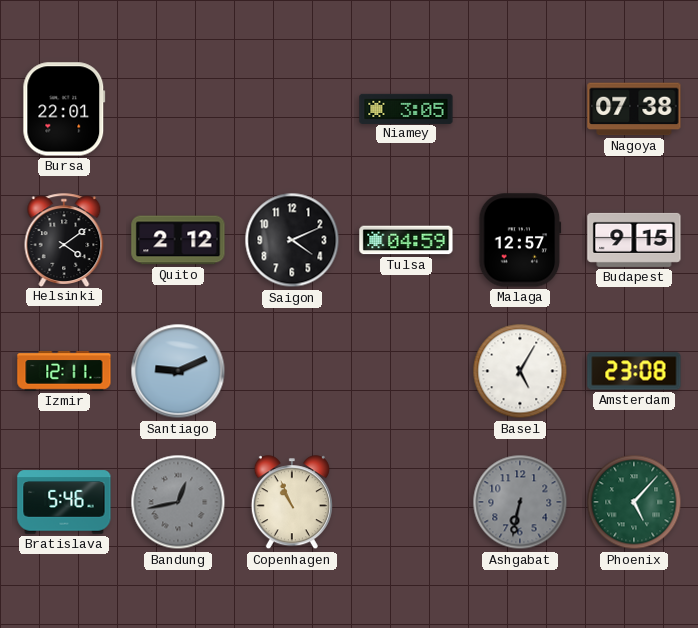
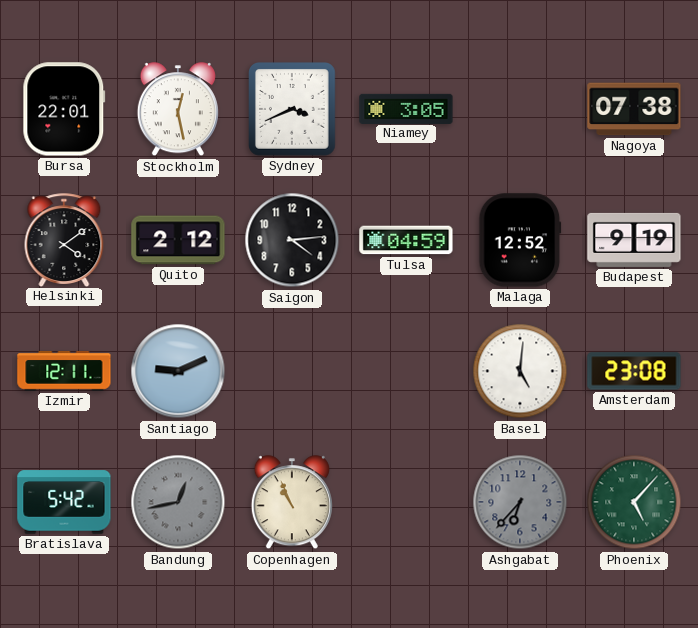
Stockholm: none -> 12:28
Sydney: none -> 3:41
Saigon: 4:11 -> 4:14
Malaga: 12:57 -> 12:52
Budapest: 9:15 -> 9:19
Basel: 5:05 -> 5:01
Bratislava: 5:46 -> 5:42
Ashgabat: 6:32 -> 6:37
